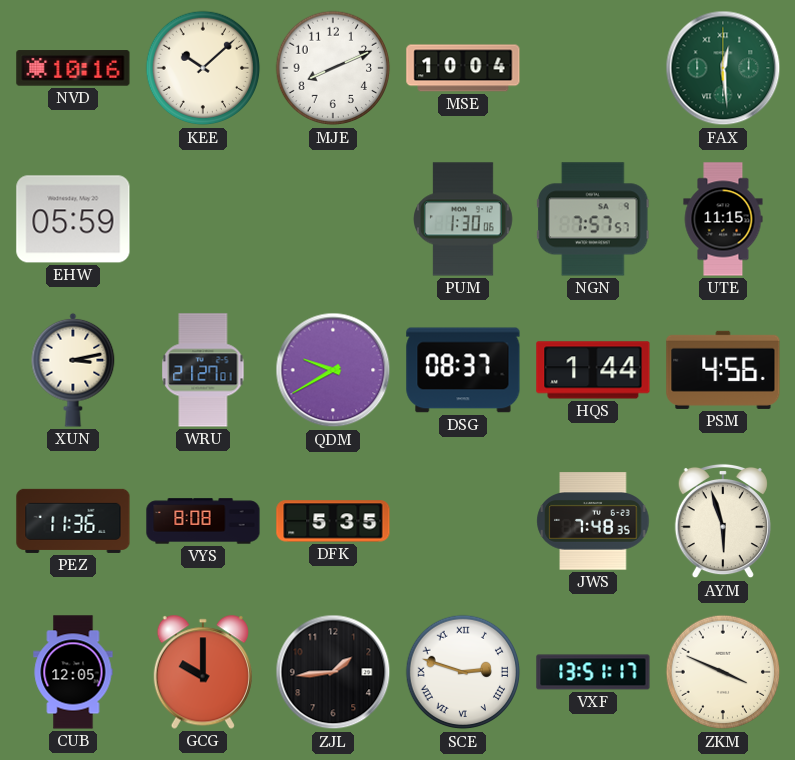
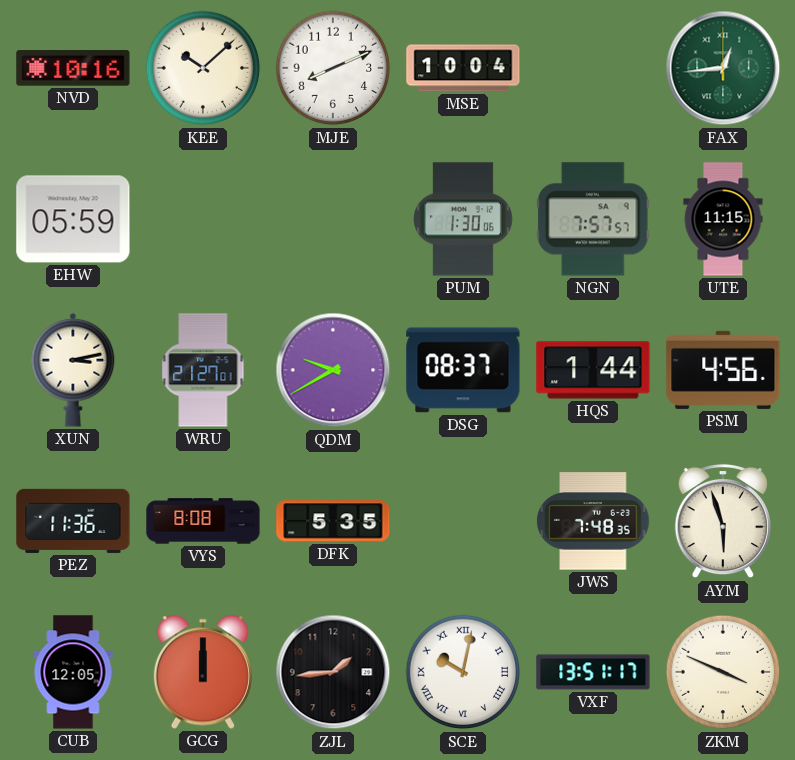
FAX: 12:29 -> 12:44
GCG: 10:00 -> 12:00
SCE: 2:48 -> 10:02
